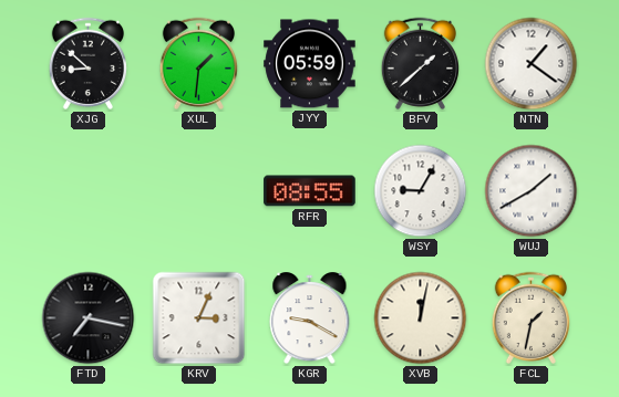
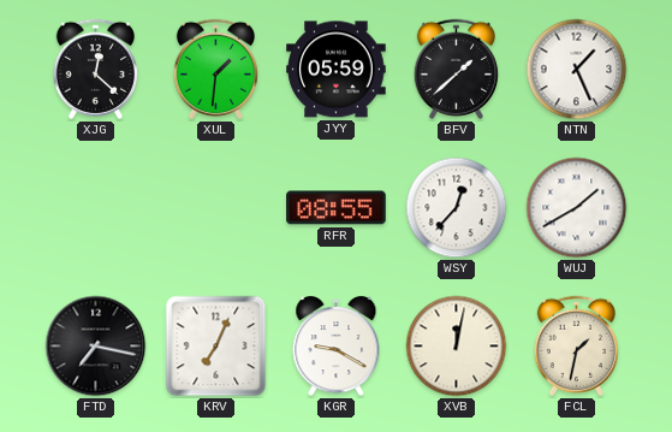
XJG: 8:52 -> 12:22
NTN: 1:21 -> 1:26
WSY: 9:05 -> 12:37
KRV: 3:04 -> 7:04
